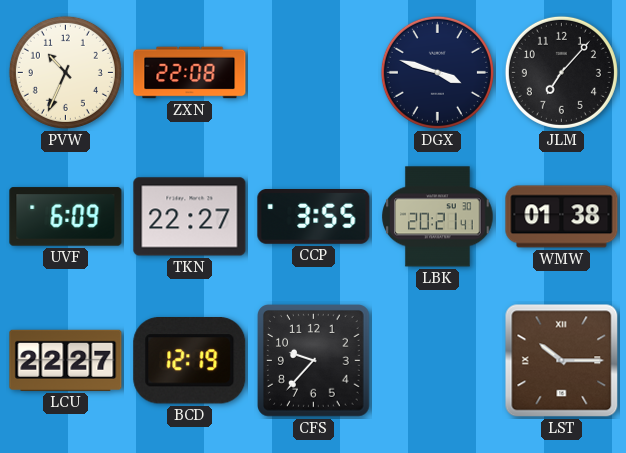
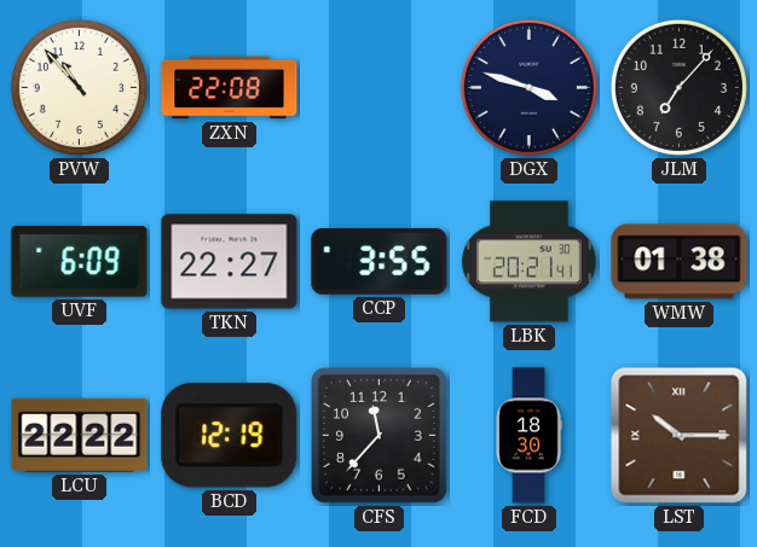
PVW: 10:34 -> 10:53
LCU: 22:27 -> 22:22
CFS: 9:37 -> 11:37
FCD: none -> 18:30
